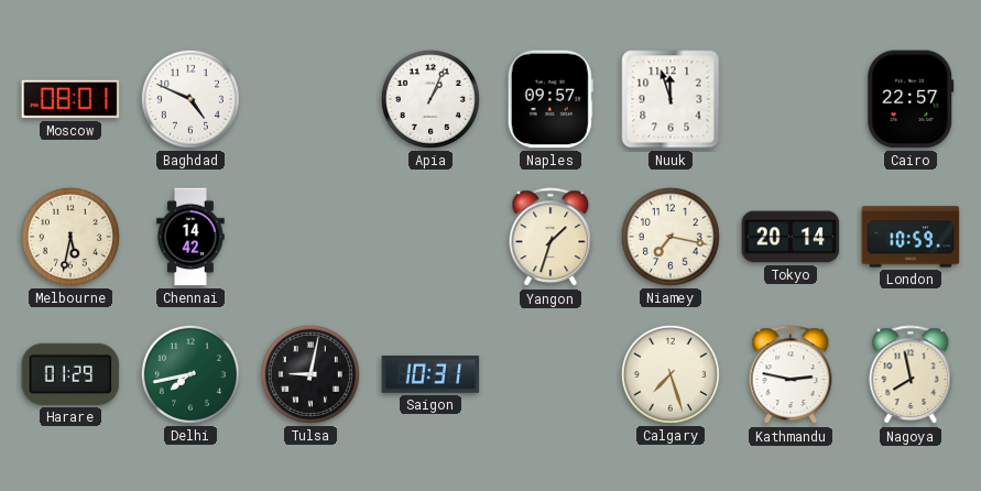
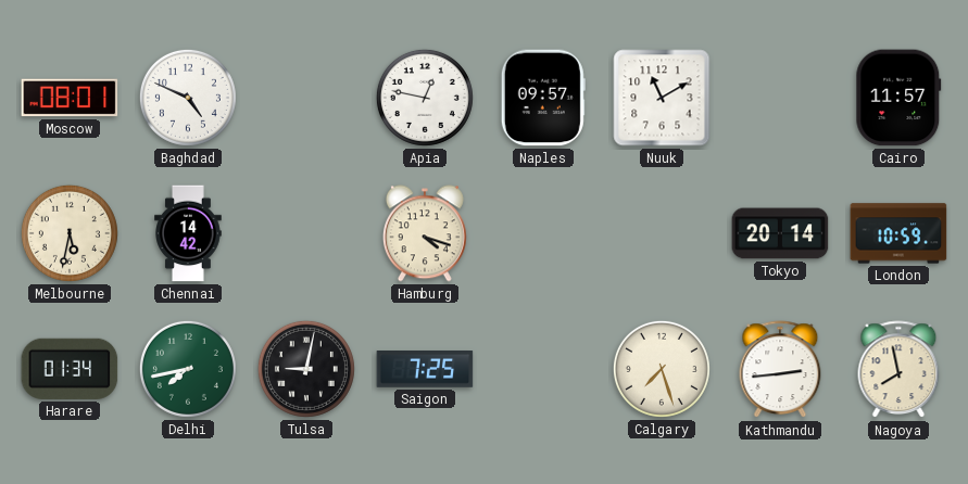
Apia: 1:04 -> 12:47
Nuuk: 11:57 -> 11:10
Cairo: 22:57 -> 11:57
Hamburg: none -> 4:18
Yangon: 1:33 -> none
Niamey: 7:17 -> none
Harare: 01:29 -> 01:34
Saigon: 10:31 -> 7:25
Kathmandu: 2:47 -> 2:44
